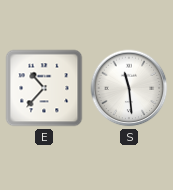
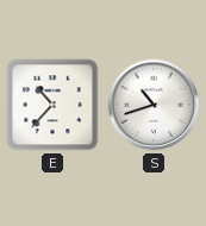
S: 11:29 -> 10:42
